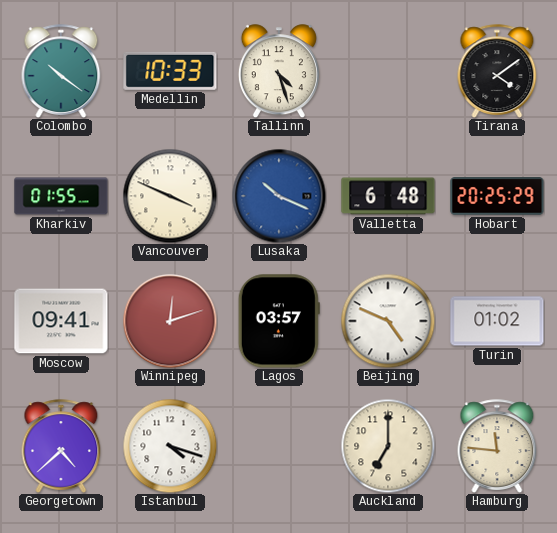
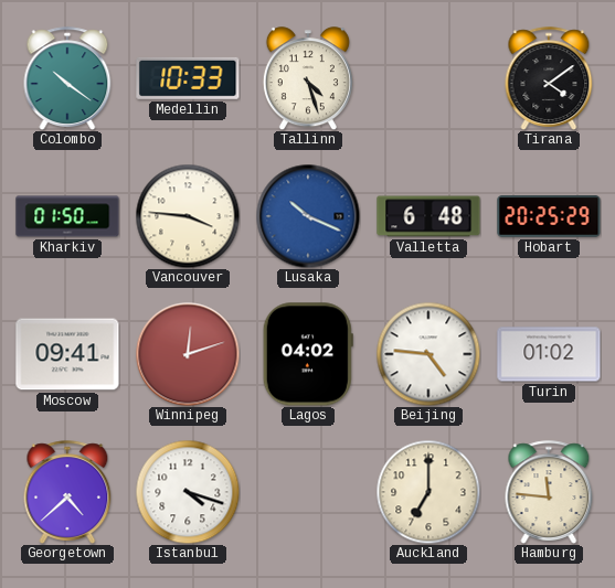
Kharkiv: 01:55 -> 01:50
Vancouver: 3:49 -> 3:46
Lagos: 03:57 -> 04:02
Beijing: 4:49 -> 4:46
